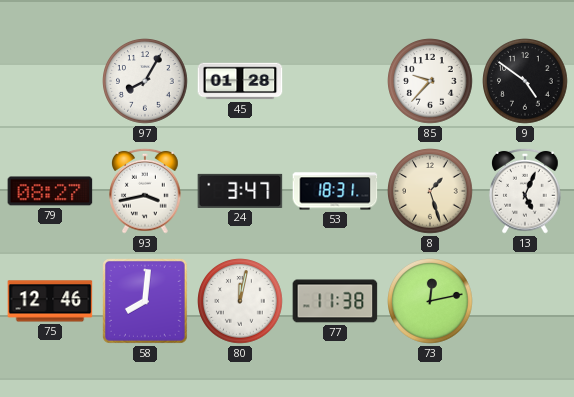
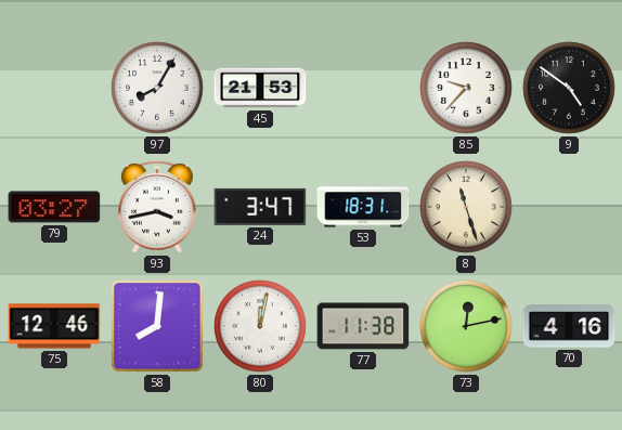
45: 01:28 -> 21:53
79: 08:27 -> 03:27
8: 1:27 -> 11:27
13: 5:04 -> none
70: none -> 4:16
